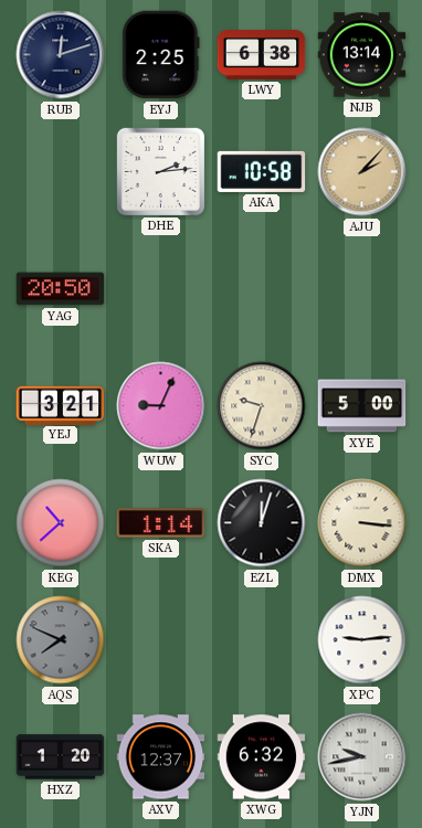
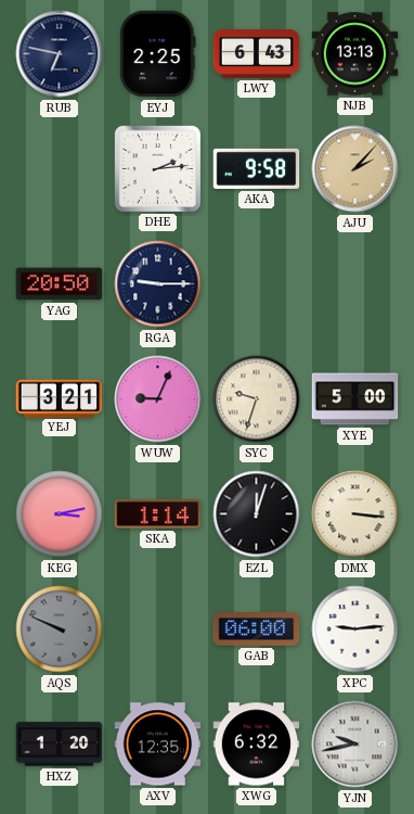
RUB: 12:12 -> 6:47
LWY: 6:38 -> 6:43
NJB: 13:14 -> 13:13
AKA: 10:58 -> 9:58
RGA: none -> 9:15
KEG: 10:38 -> 3:13
AQS: 7:49 -> 9:49
GAB: none -> 06:00
AXV: 12:37 -> 12:35
